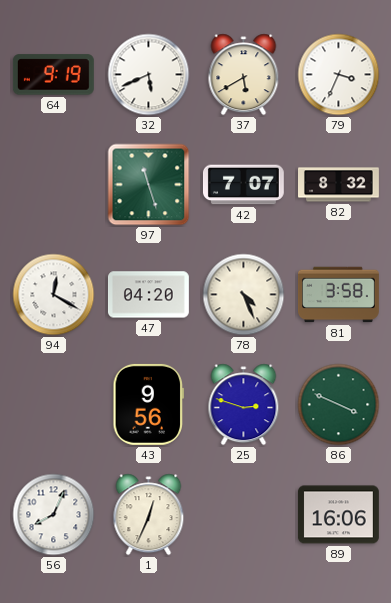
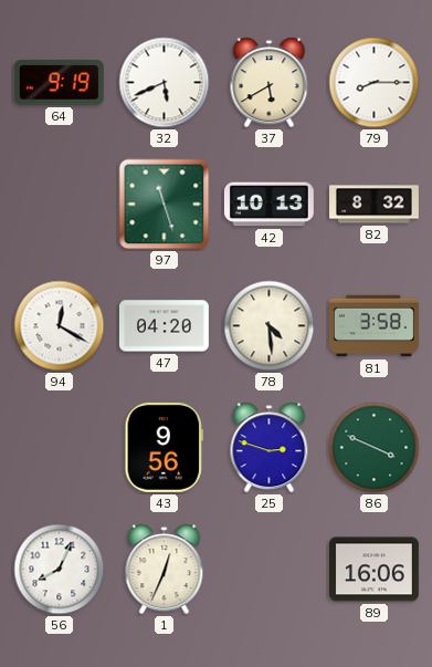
79: 3:34 -> 8:15
42: 7:07 -> 10:13
78: 4:26 -> 4:29
